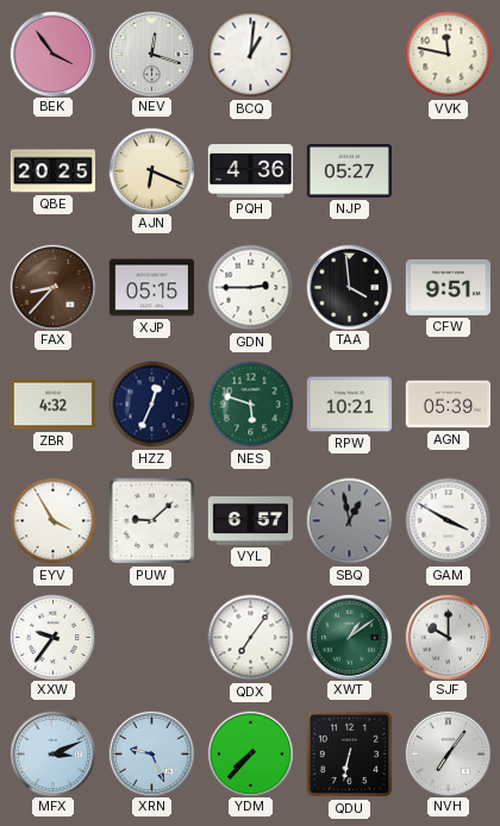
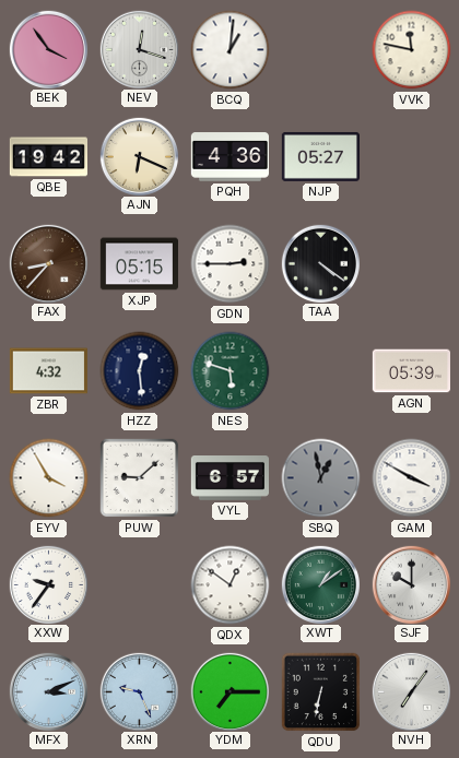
QBE: 20:25 -> 19:42
TAA: 3:59 -> 4:21
CFW: 9:51 -> none
HZZ: 12:34 -> 12:29
RPW: 10:21 -> none
QDX: 7:06 -> 12:51
YDM: 7:37 -> 7:15
